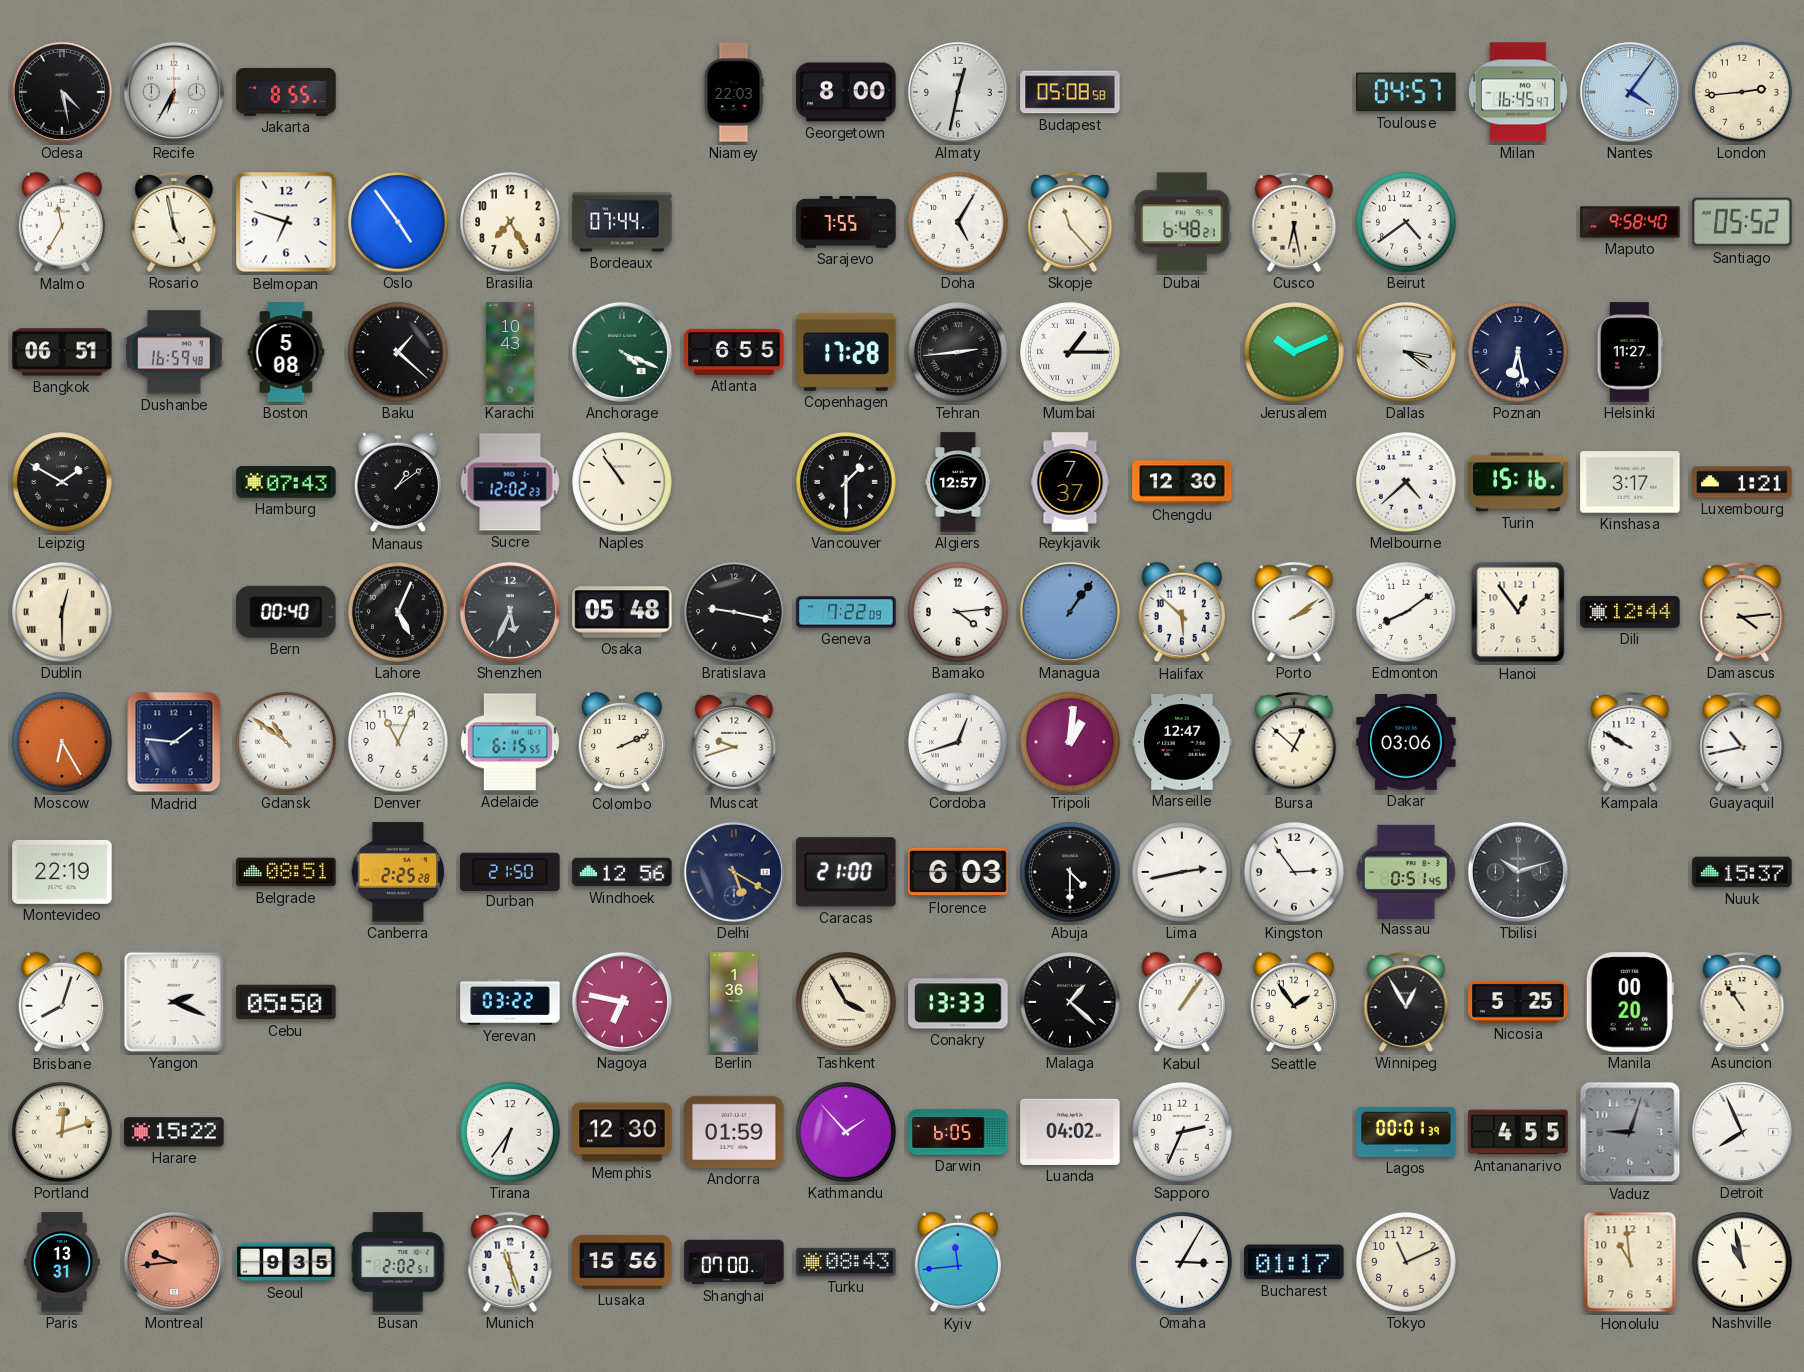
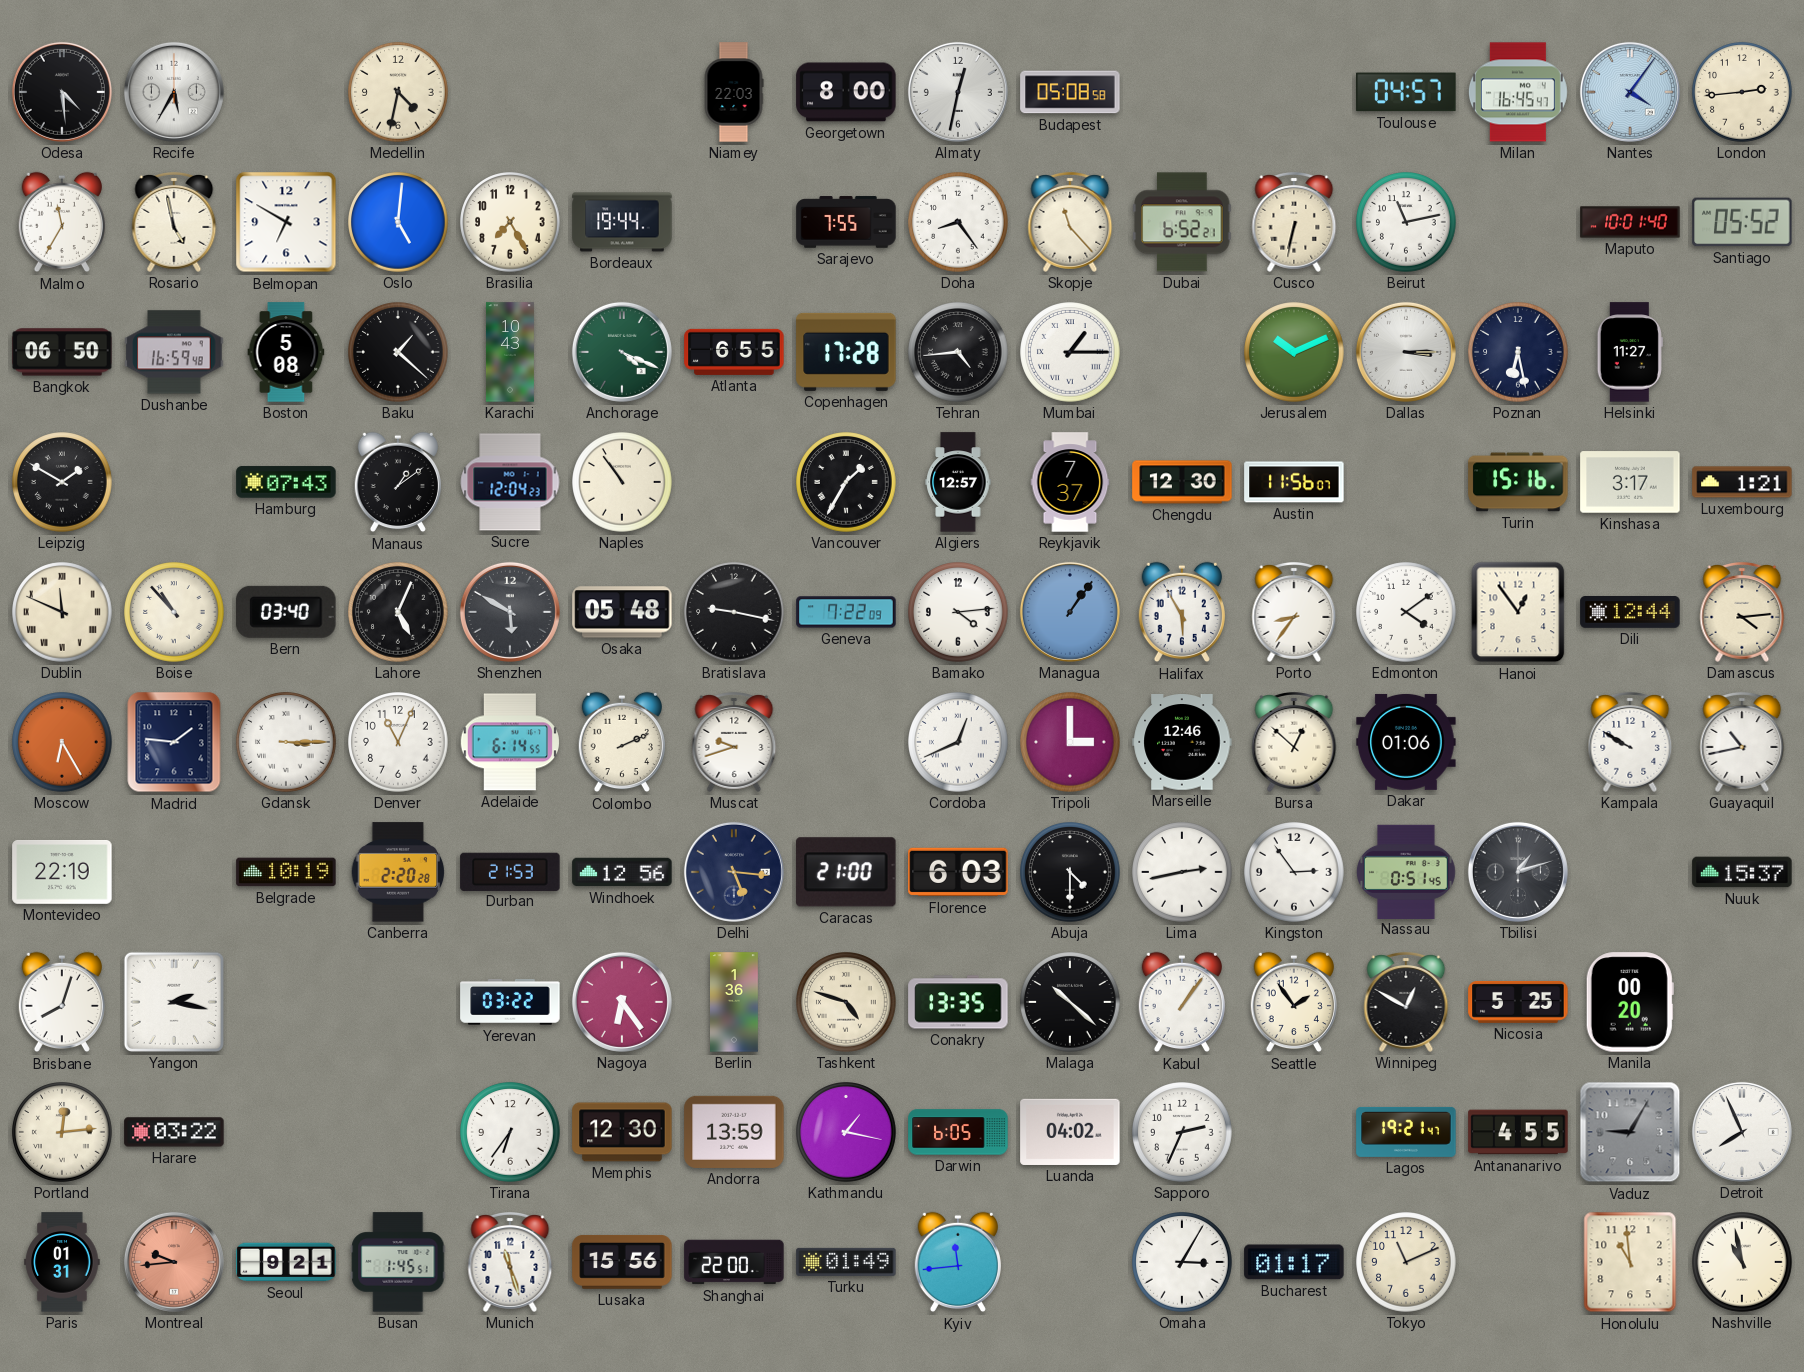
Odesa: 4:28 -> 4:29
Recife: 6:35 -> 5:35
Jakarta: 8:55 -> none
Medellin: none -> 4:32
Belmopan: 6:48 -> 6:50
Oslo: 4:54 -> 5:01
Bordeaux: 07:44 -> 19:44
Doha: 5:05 -> 8:24
Dubai: 6:48 -> 6:52
Cusco: 6:28 -> 6:32
Beirut: 4:39 -> 11:13
Maputo: 9:58 -> 10:01
Bangkok: 06:51 -> 06:50
Tehran: 2:44 -> 4:44
Dallas: 3:21 -> 3:15
Sucre: 12:02 -> 12:04
Vancouver: 1:30 -> 1:35
Austin: none -> 11:56
Melbourne: 4:38 -> none
Dublin: 12:30 -> 11:49
Boise: none -> 10:53
Bern: 00:40 -> 03:40
Shenzhen: 5:34 -> 5:50
Halifax: 5:52 -> 5:55
Porto: 2:09 -> 8:36
Edmonton: 8:09 -> 4:09
Gdansk: 10:51 -> 3:15
Adelaide: 6:15 -> 6:14
Cordoba: 12:42 -> 12:41
Tripoli: 1:01 -> 3:00
Marseille: 12:47 -> 12:46
Dakar: 03:06 -> 01:06
Belgrade: 08:51 -> 10:19
Canberra: 2:25 -> 2:20
Durban: 21:50 -> 21:53
Delhi: 5:20 -> 5:16
Tbilisi: 10:12 -> 1:12
Yangon: 2:19 -> 2:17
Cebu: 05:50 -> none
Nagoya: 6:47 -> 6:24
Tashkent: 3:55 -> 4:48
Conakry: 13:33 -> 13:35
Malaga: 1:22 -> 10:22
Winnipeg: 12:55 -> 12:50
Asuncion: 10:54 -> none
Portland: 12:12 -> 12:14
Harare: 15:22 -> 03:22
Andorra: 01:59 -> 13:59
Kathmandu: 1:53 -> 1:17
Lagos: 00:01 -> 19:21
Vaduz: 9:03 -> 9:05
Paris: 13:31 -> 01:31
Seoul: 9:35 -> 9:21
Busan: 2:02 -> 1:45
Shanghai: 07:00 -> 22:00
Turku: 08:43 -> 01:49
